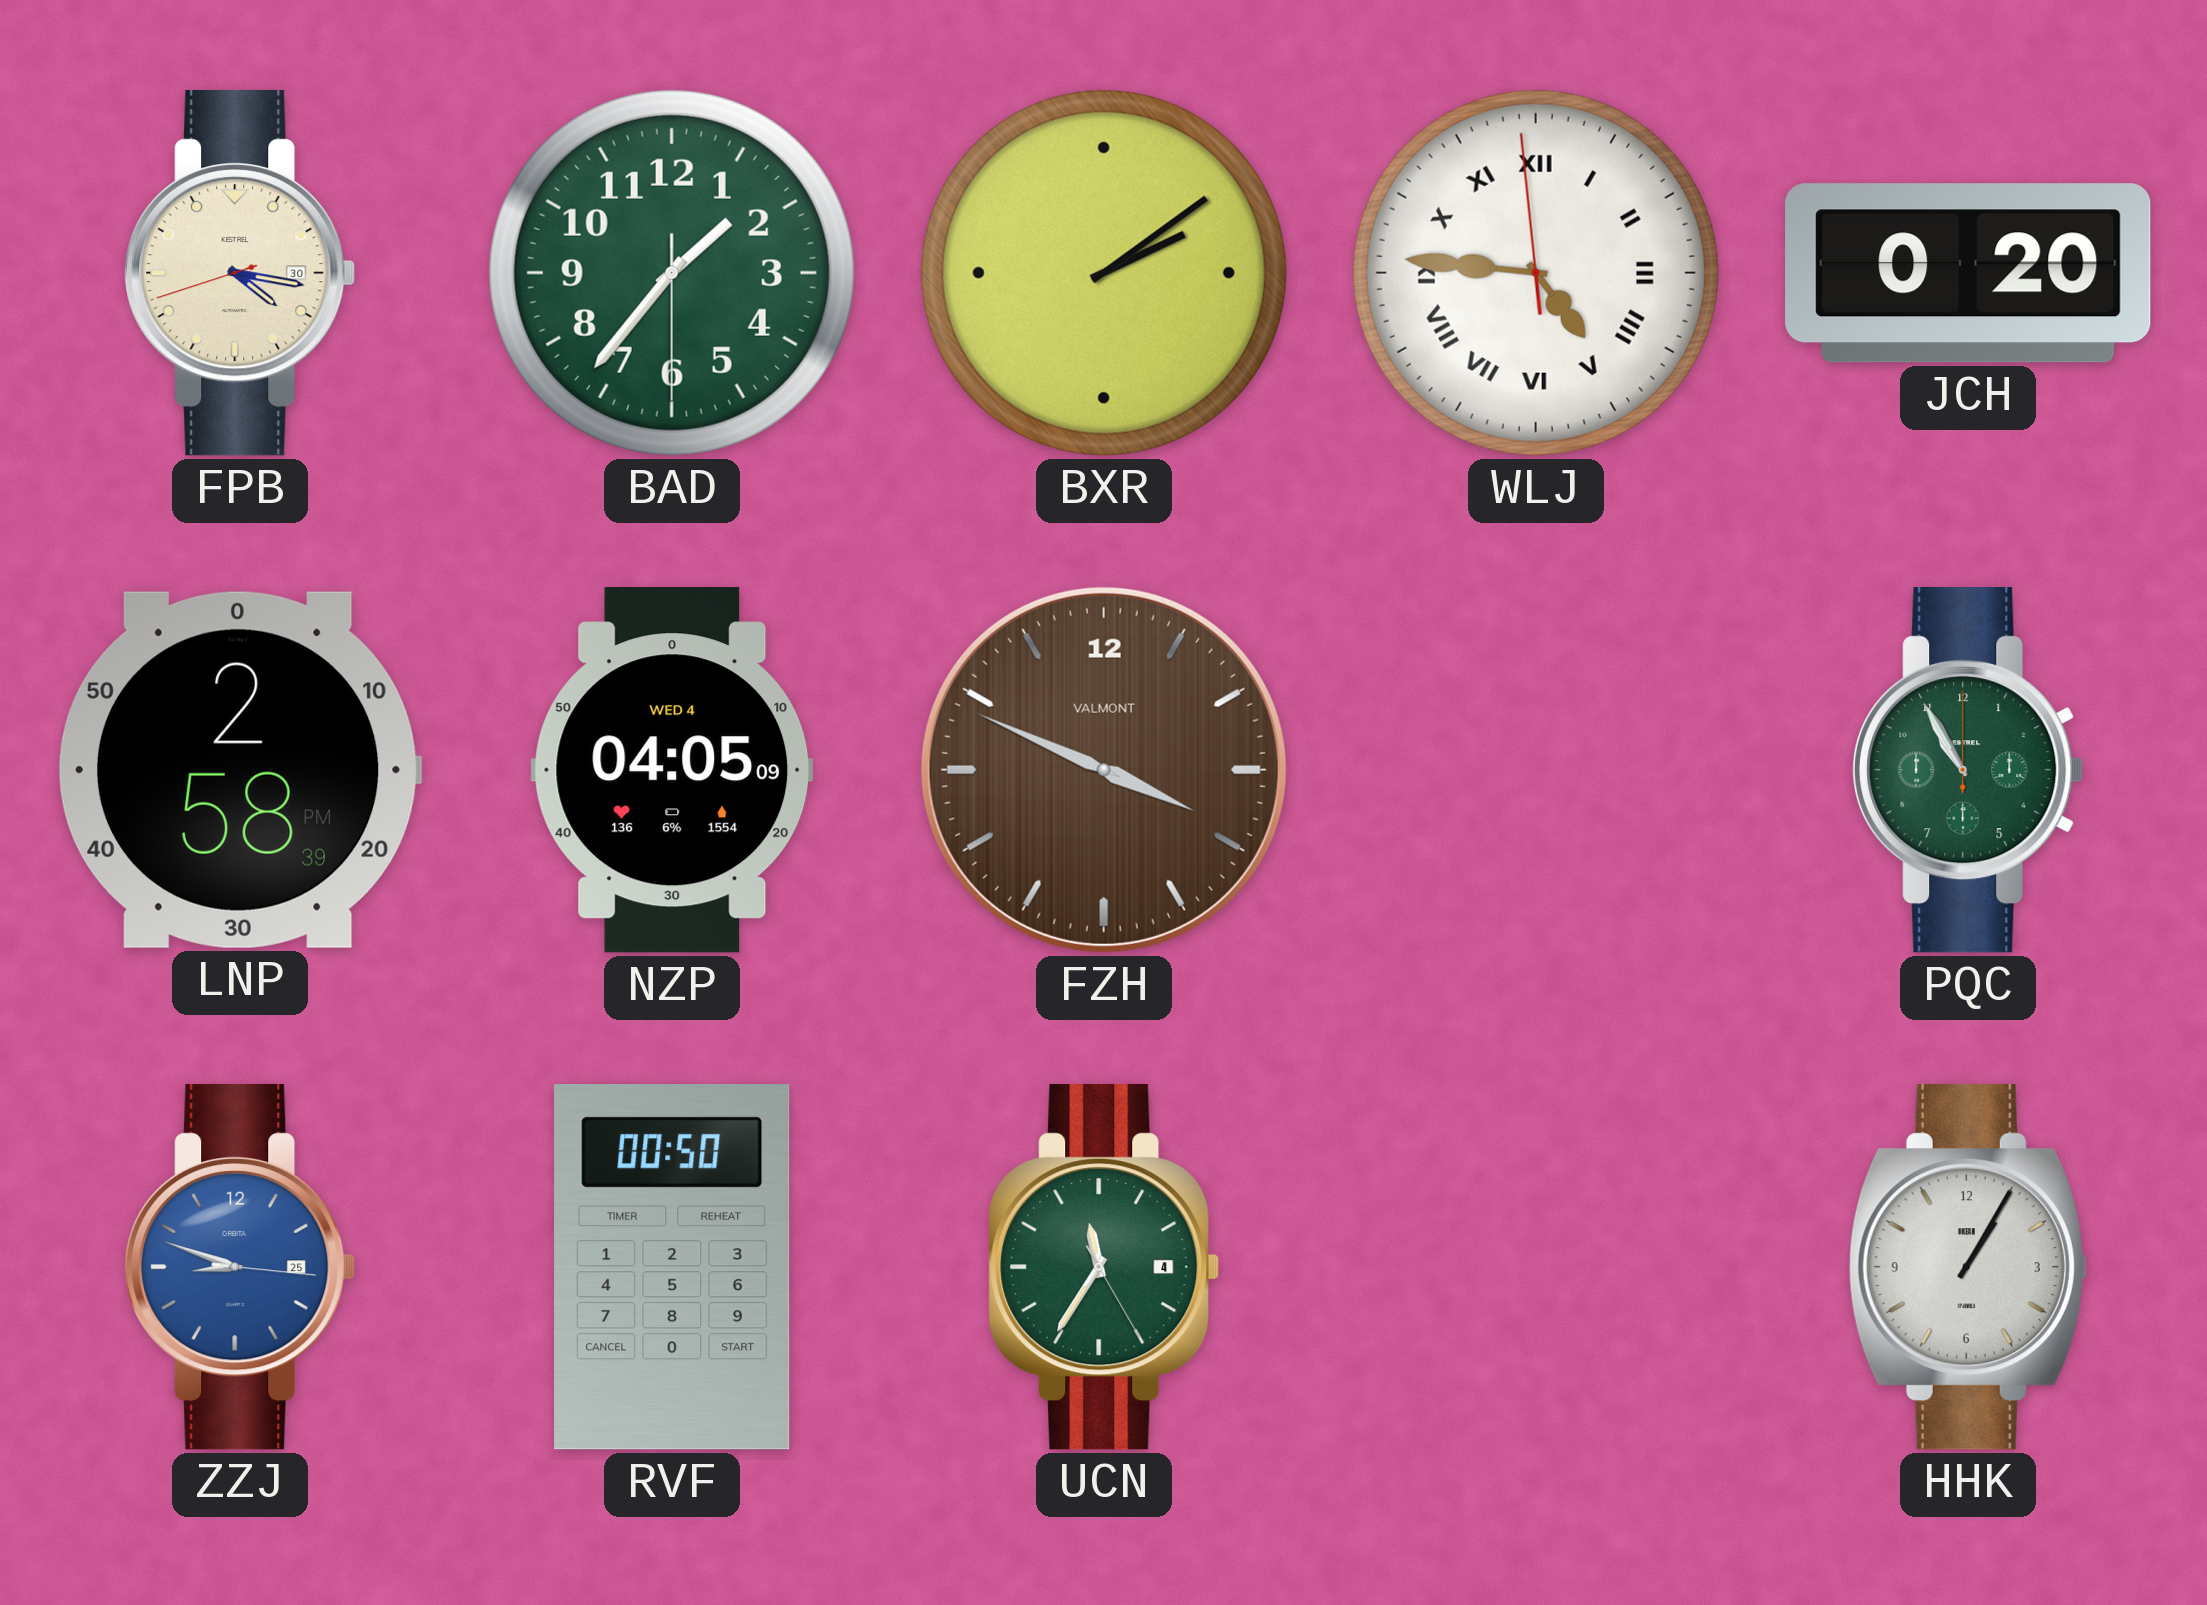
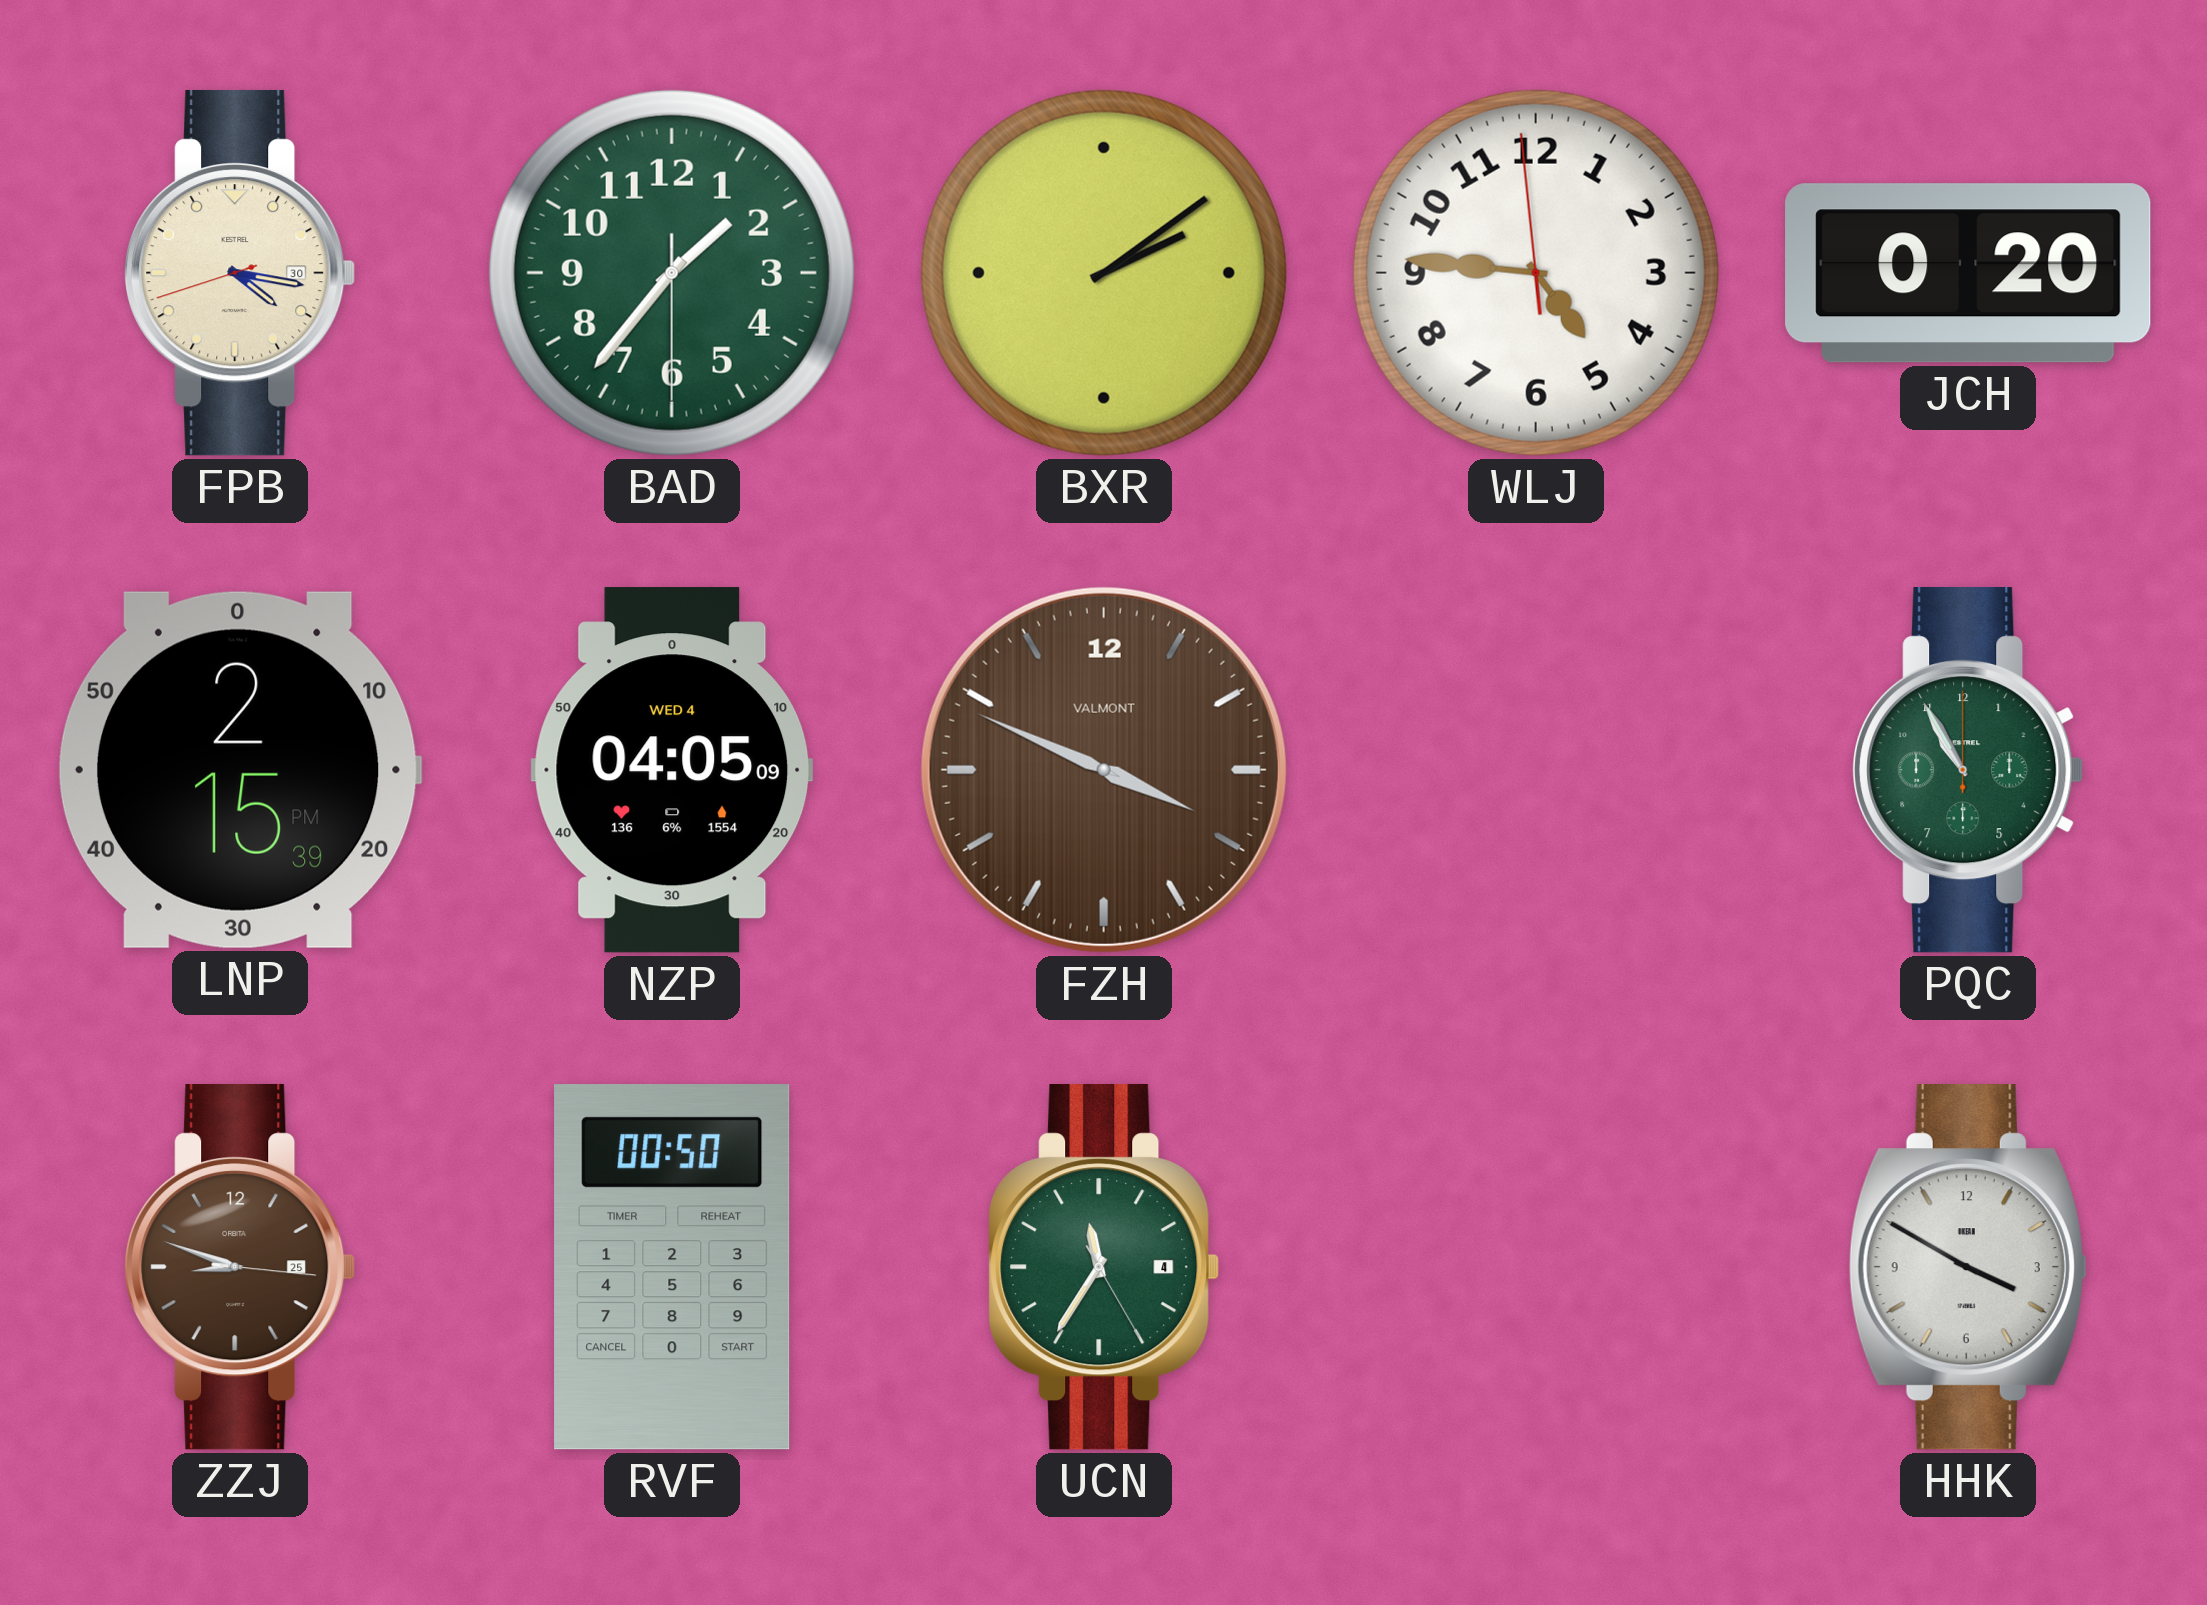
WLJ numerals: Roman -> Arabic
LNP: 2:58 -> 2:15
ZZJ dial: blue -> brown
HHK: 1:05 -> 3:50
